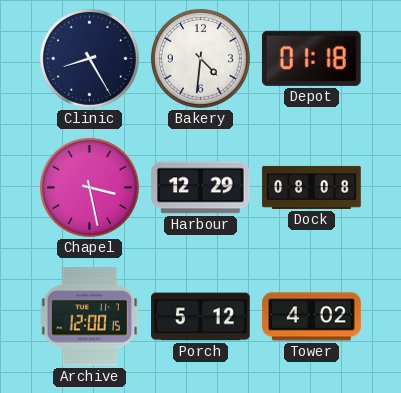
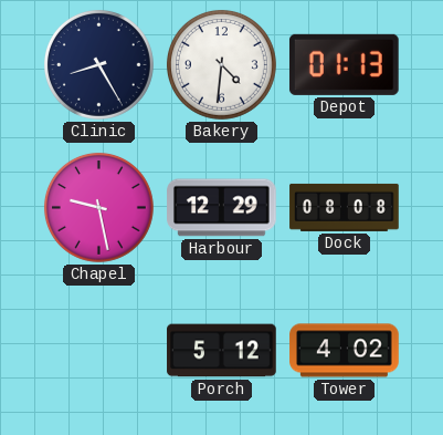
Depot: 01:18 -> 01:13
Chapel: 3:28 -> 9:28
Archive: 12:00 -> none
